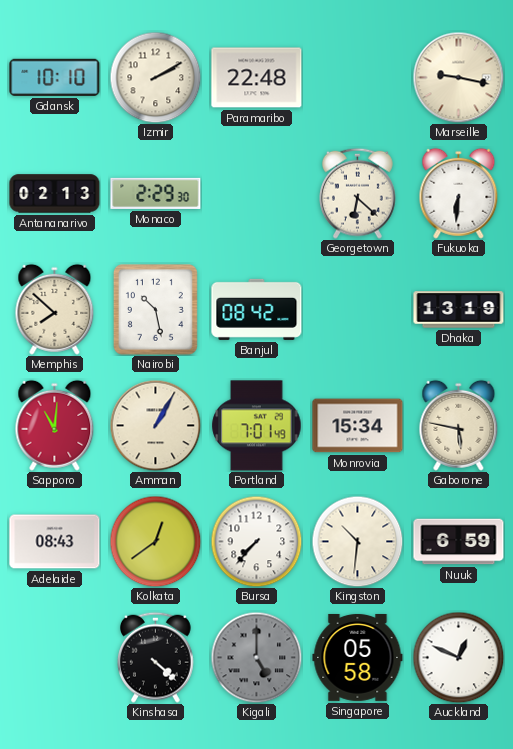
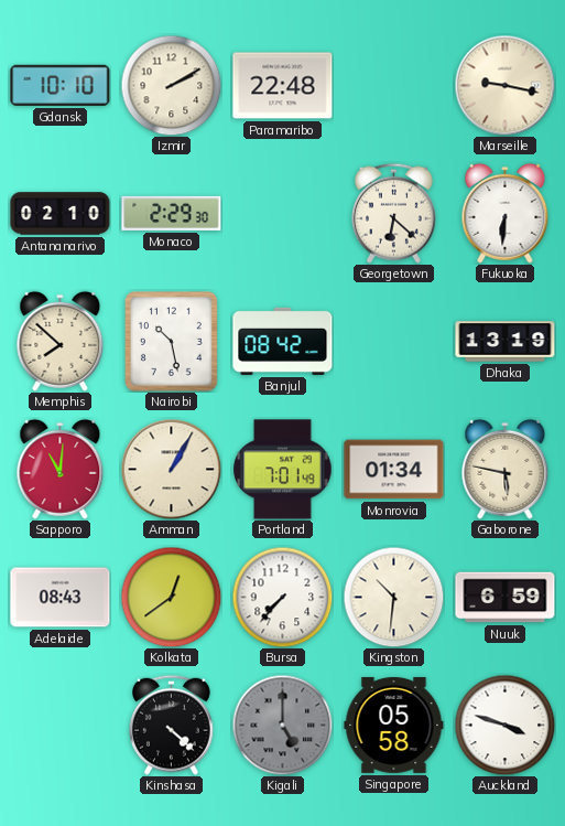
Antananarivo: 02:13 -> 02:10
Monrovia: 15:34 -> 01:34
Auckland: 12:49 -> 3:48
